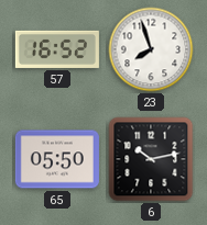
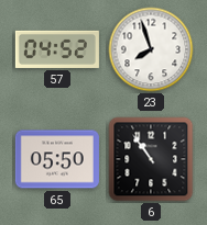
57: 16:52 -> 04:52
6: 10:13 -> 10:54
